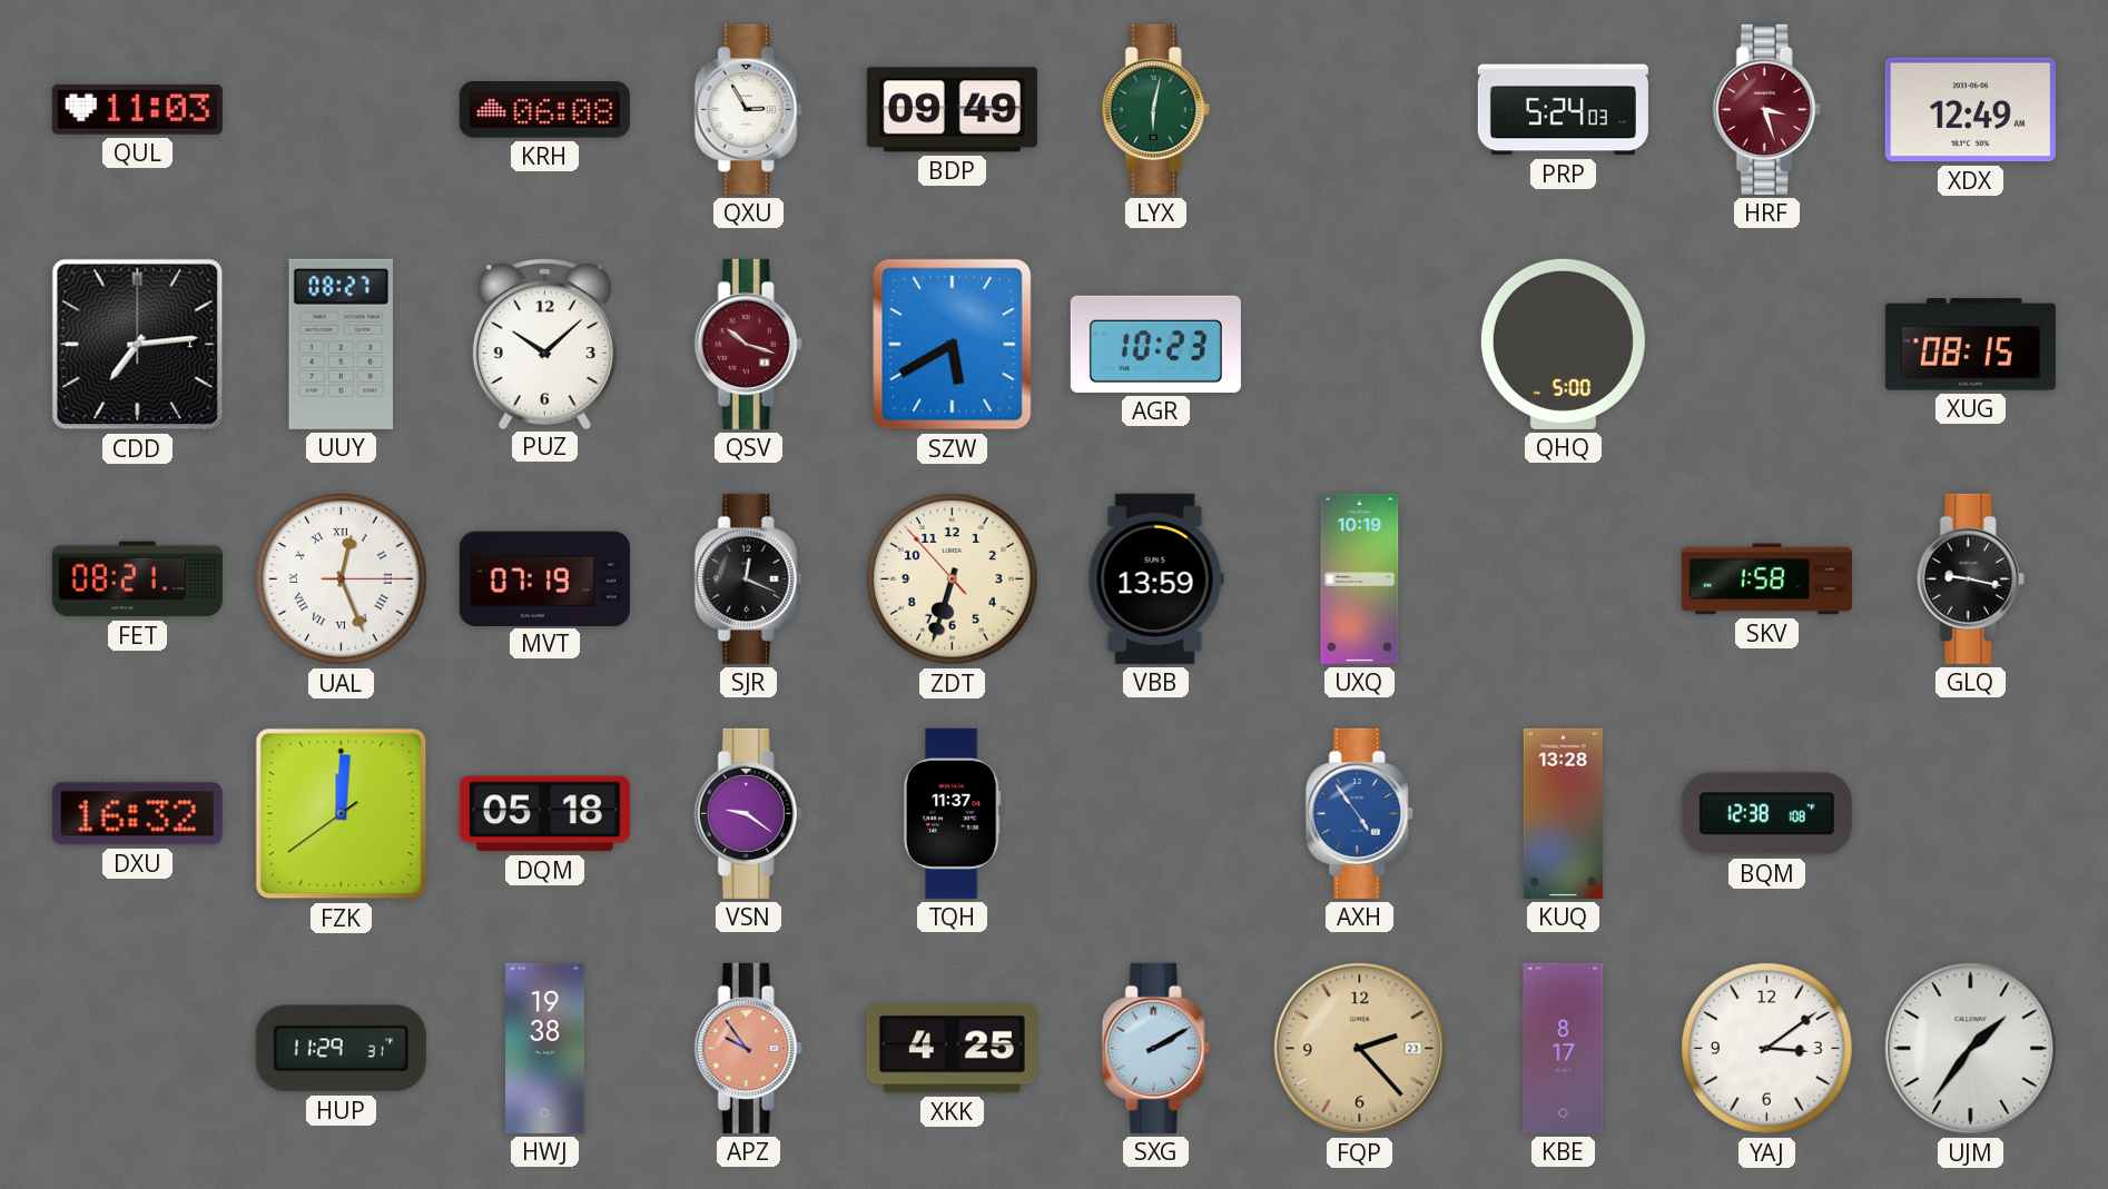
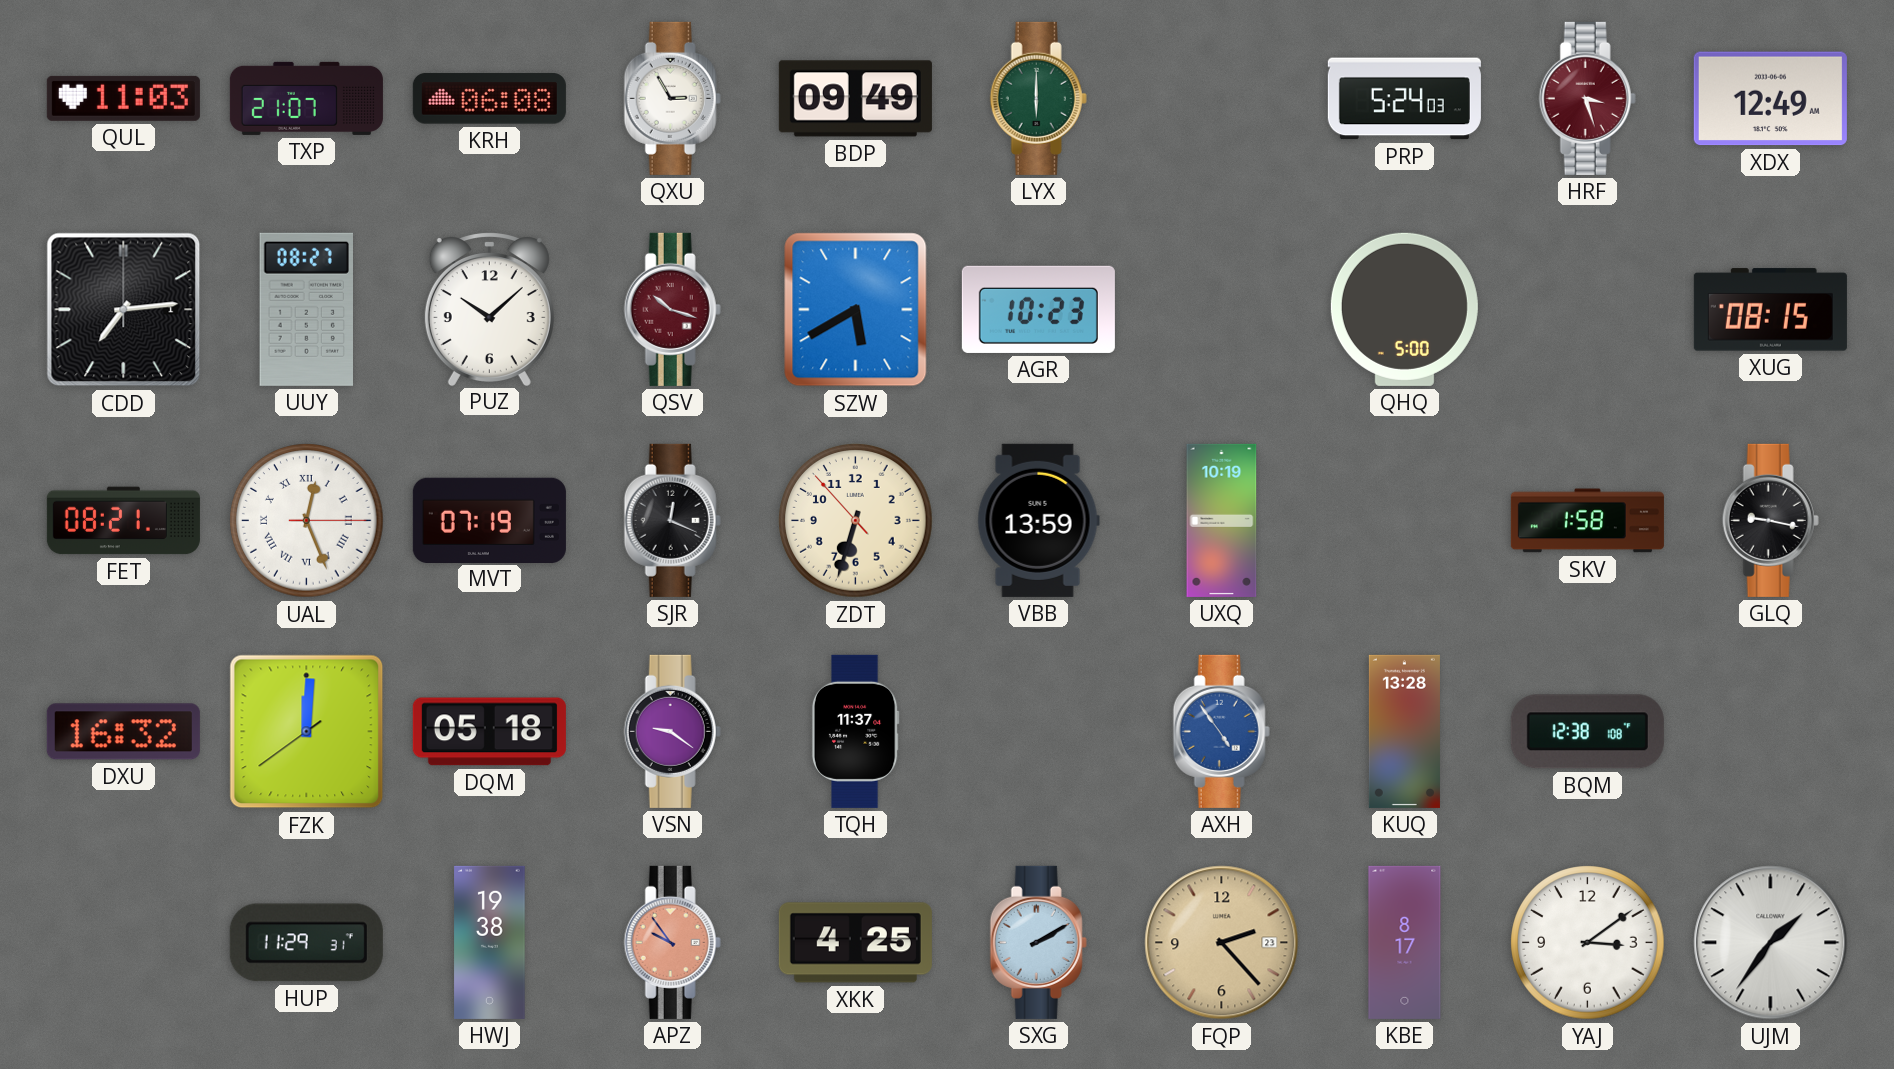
TXP: none -> 21:07
LYX: 6:02 -> 6:00
